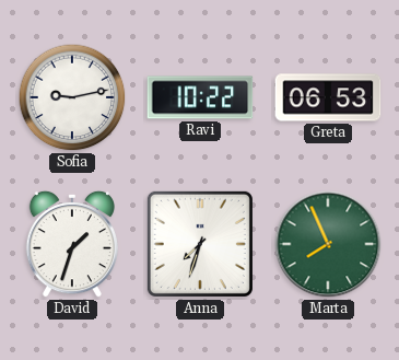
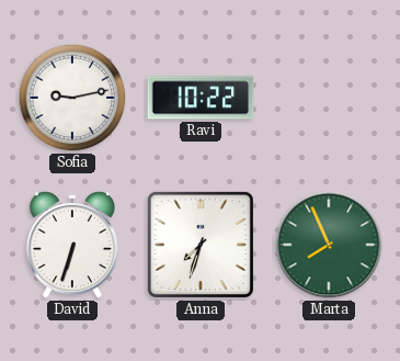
Greta: 06:53 -> none
David: 1:33 -> 6:33
